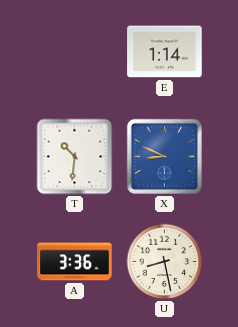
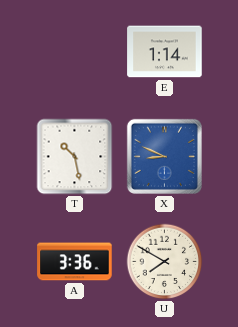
T: 10:31 -> 10:28
U: 8:28 -> 7:50
